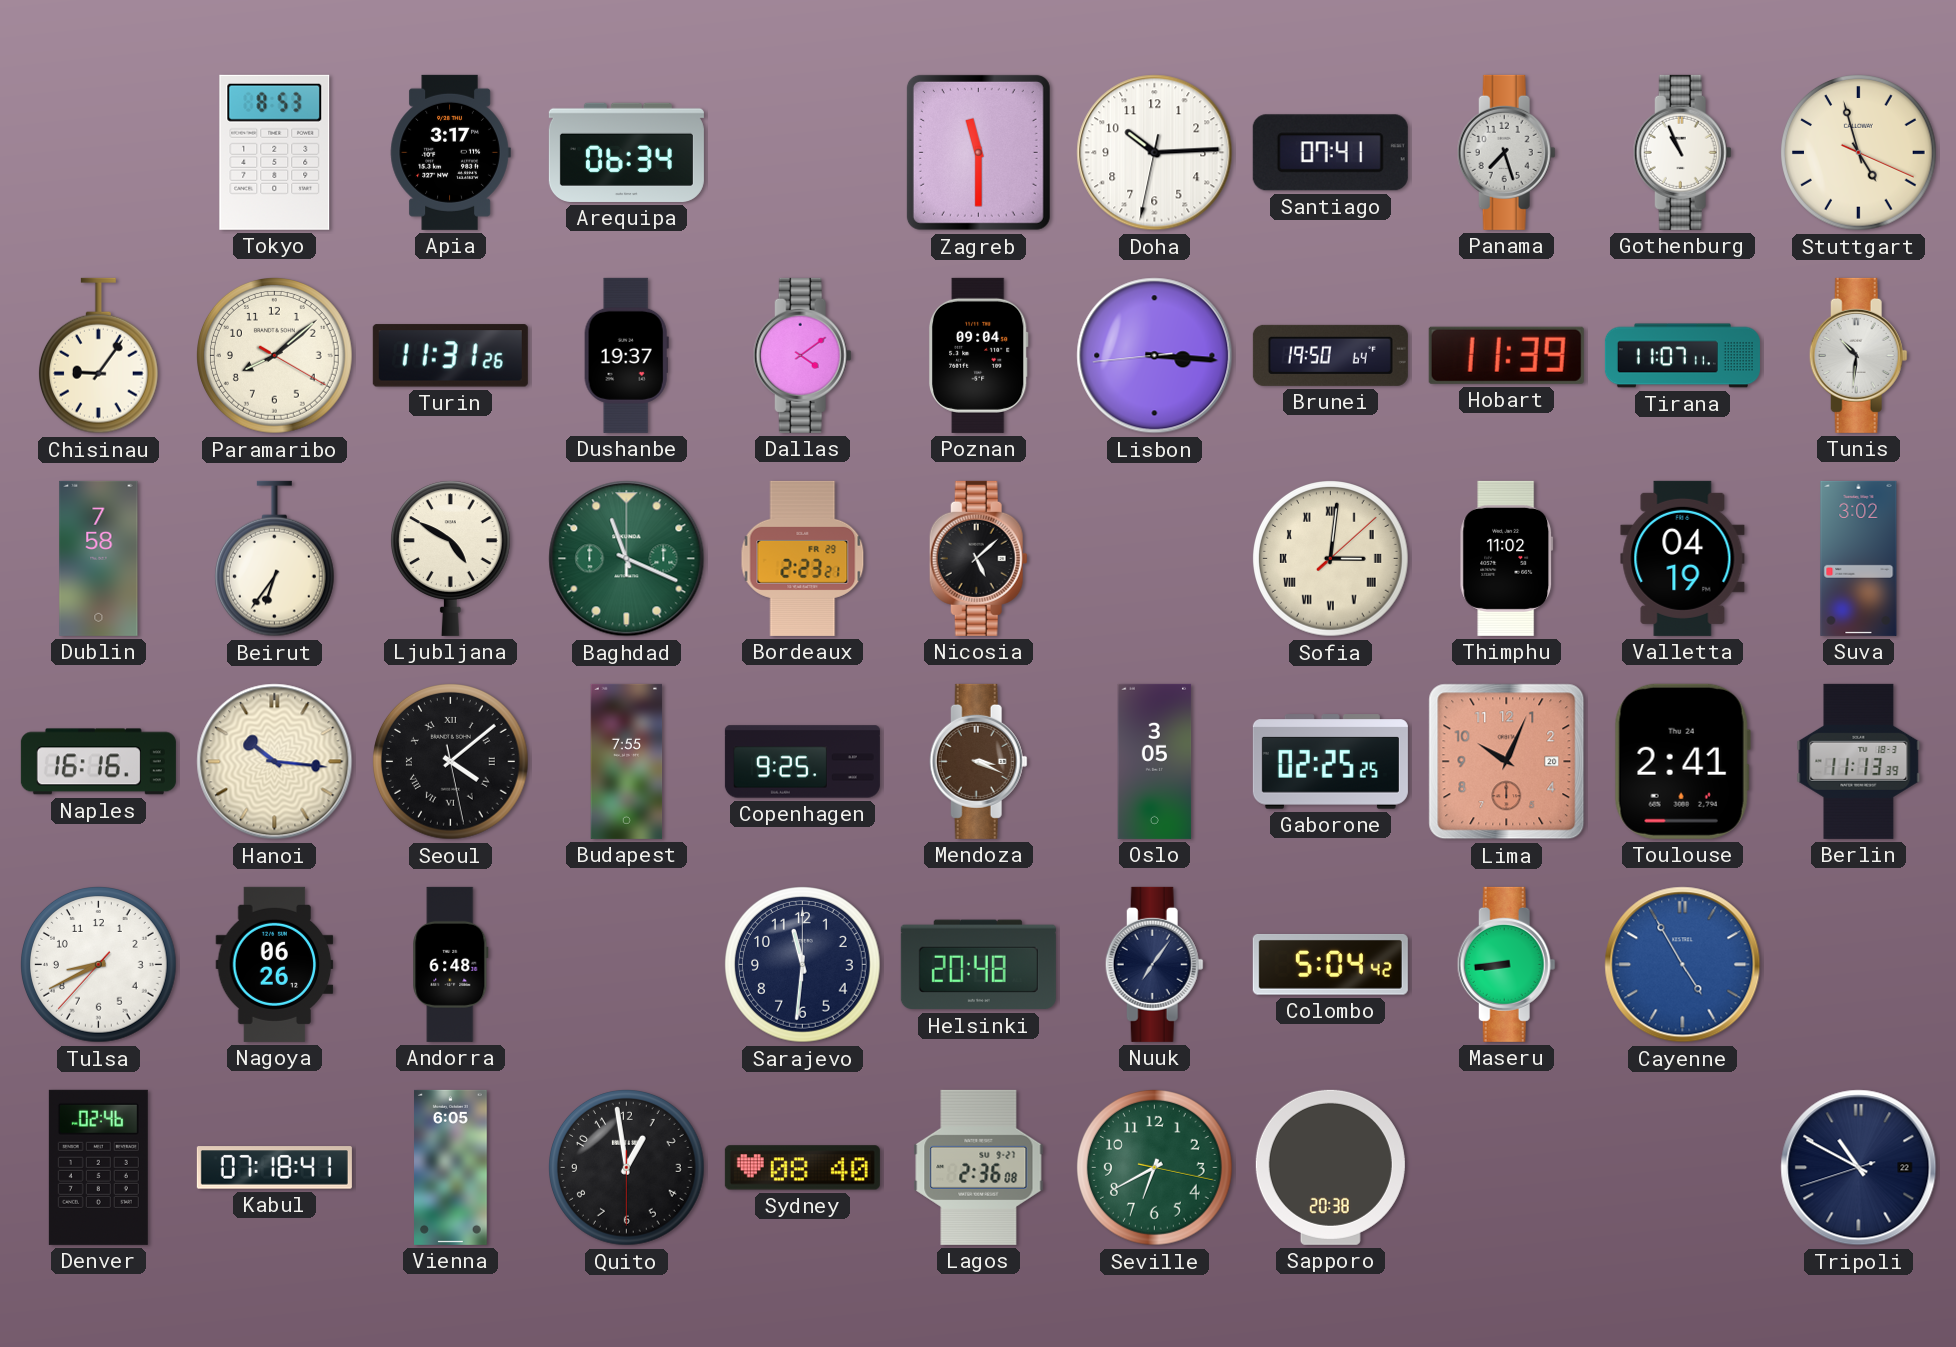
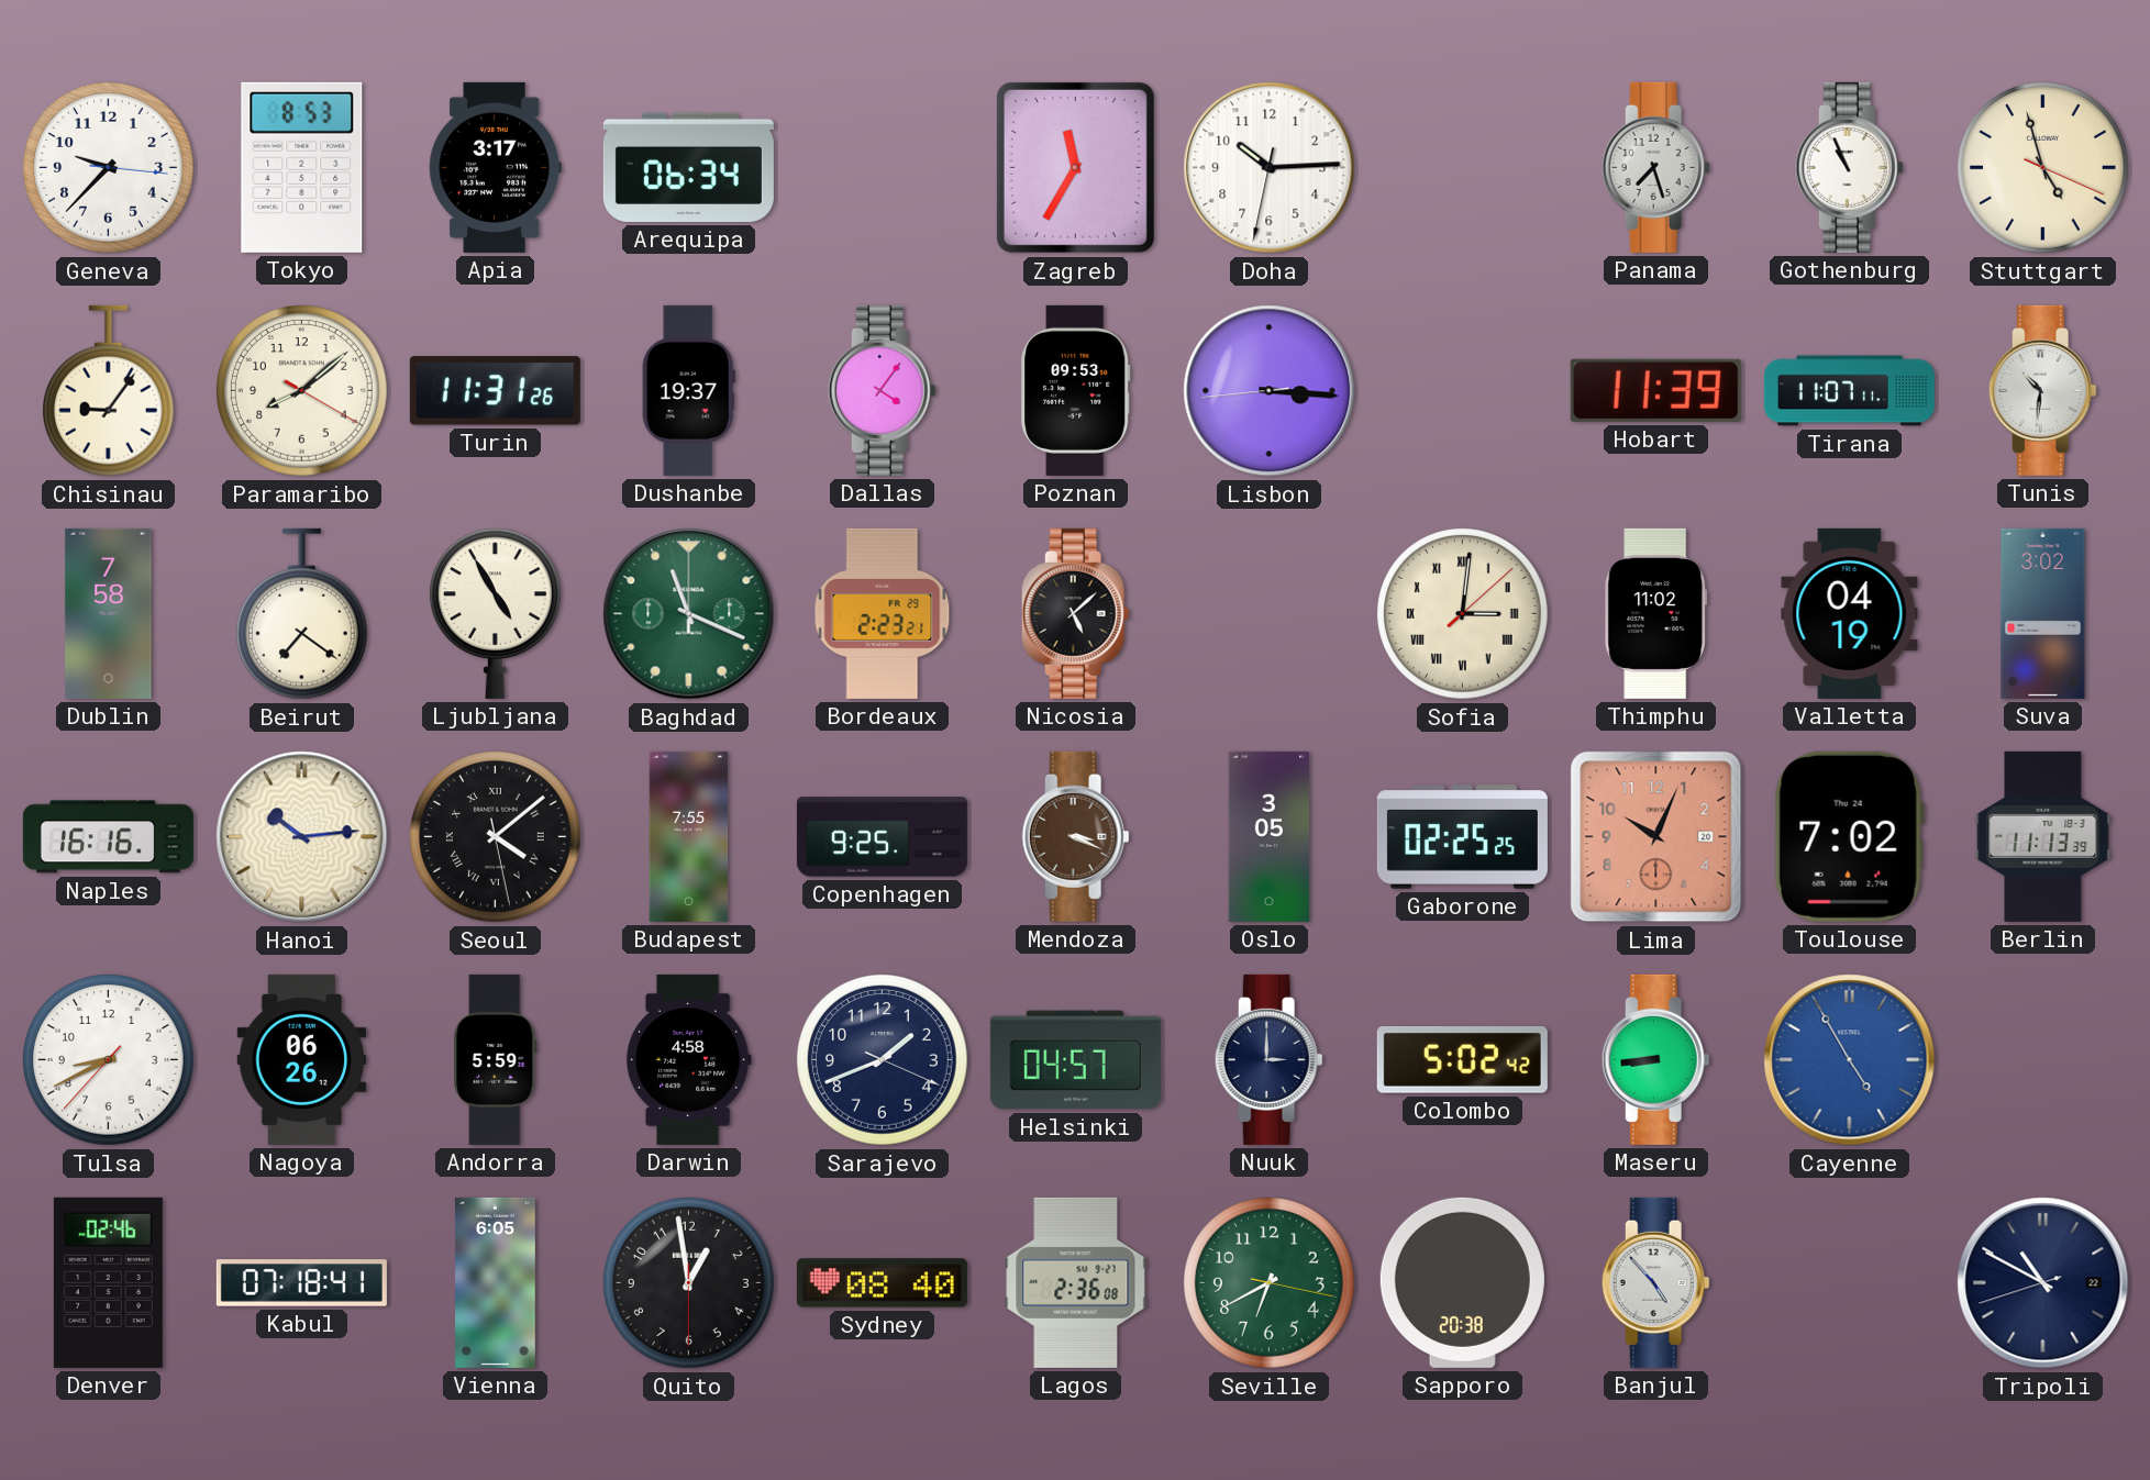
Geneva: none -> 9:37
Zagreb: 11:30 -> 11:35
Santiago: 07:41 -> none
Dallas: 4:09 -> 4:06
Poznan: 09:04 -> 09:53
Brunei: 19:50 -> none
Beirut: 6:36 -> 7:21
Ljubljana: 4:50 -> 4:55
Hanoi: 10:16 -> 10:14
Toulouse: 2:41 -> 7:02
Andorra: 6:48 -> 5:59
Darwin: none -> 4:58
Sarajevo: 11:31 -> 1:41
Helsinki: 20:48 -> 04:57
Nuuk: 7:06 -> 3:00
Colombo: 5:04 -> 5:02
Banjul: none -> 4:53
